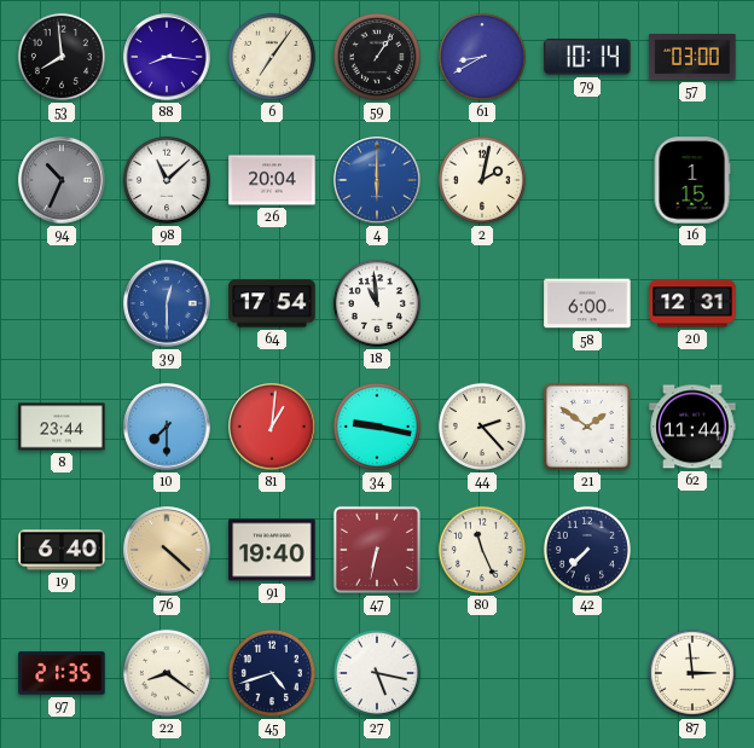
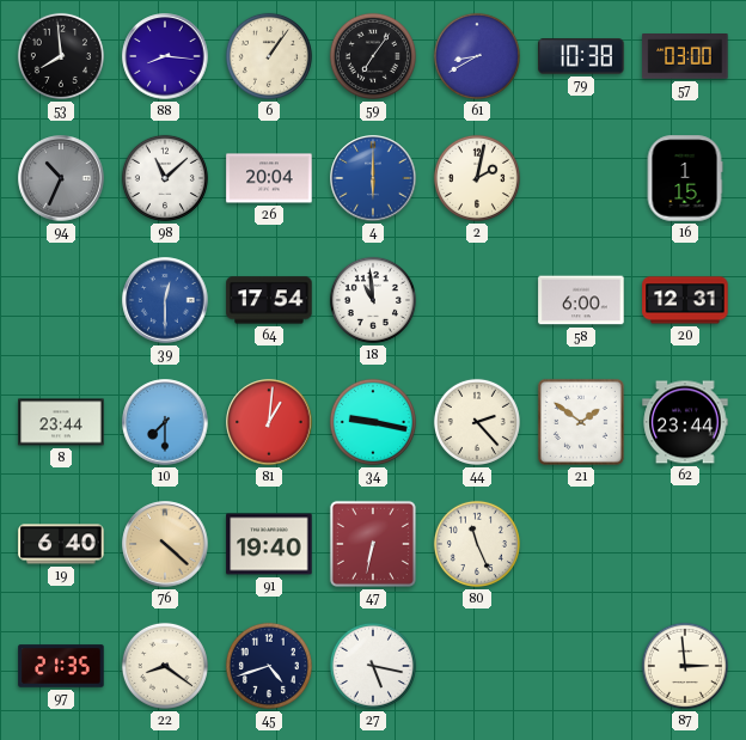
6: 7:06 -> 1:06
59: 1:06 -> 7:06
79: 10:14 -> 10:38
62: 11:44 -> 23:44
42: 7:37 -> none
